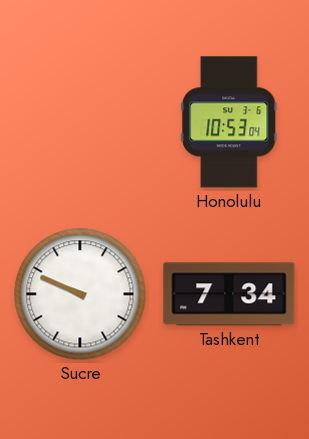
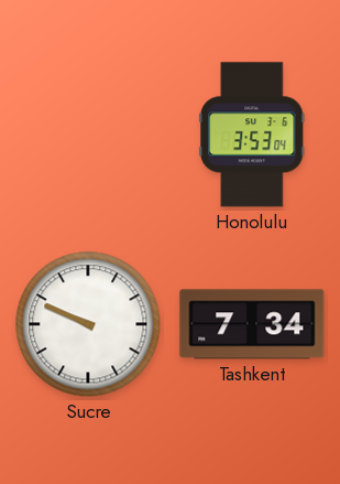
Honolulu: 10:53 -> 3:53
